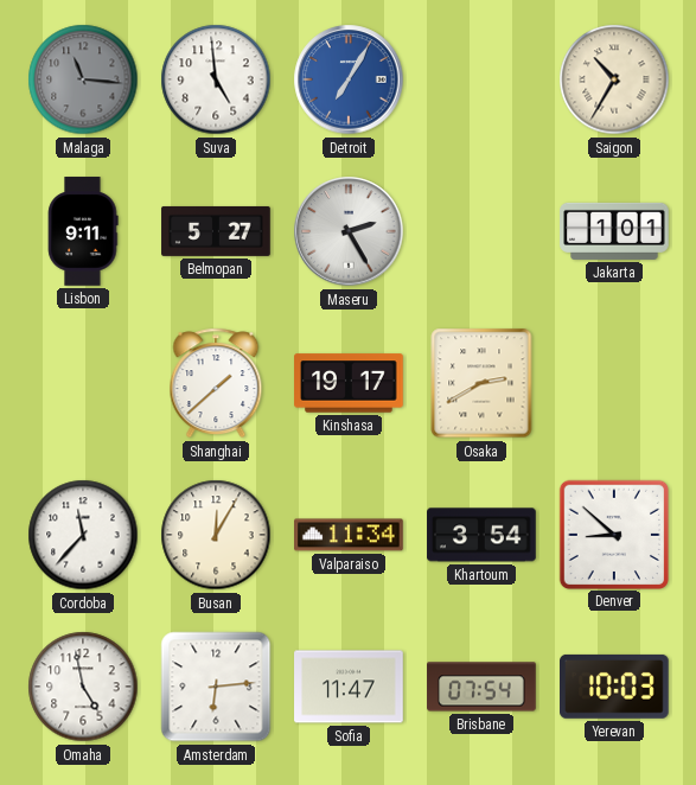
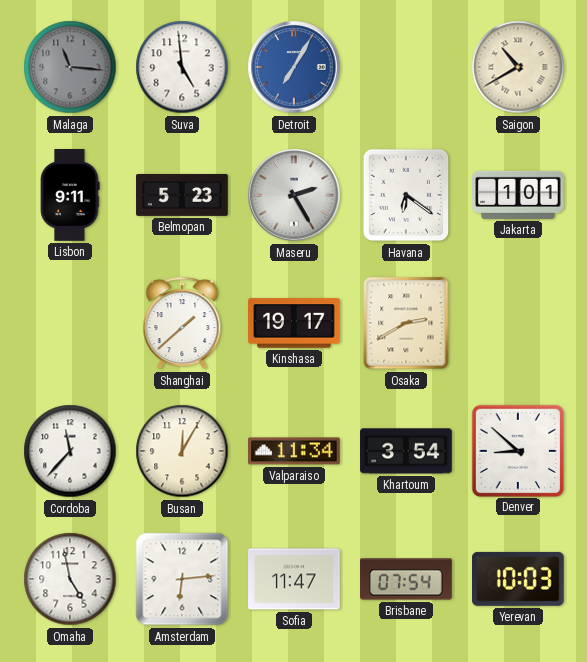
Saigon: 10:35 -> 10:40
Belmopan: 5:27 -> 5:23
Havana: none -> 6:21
